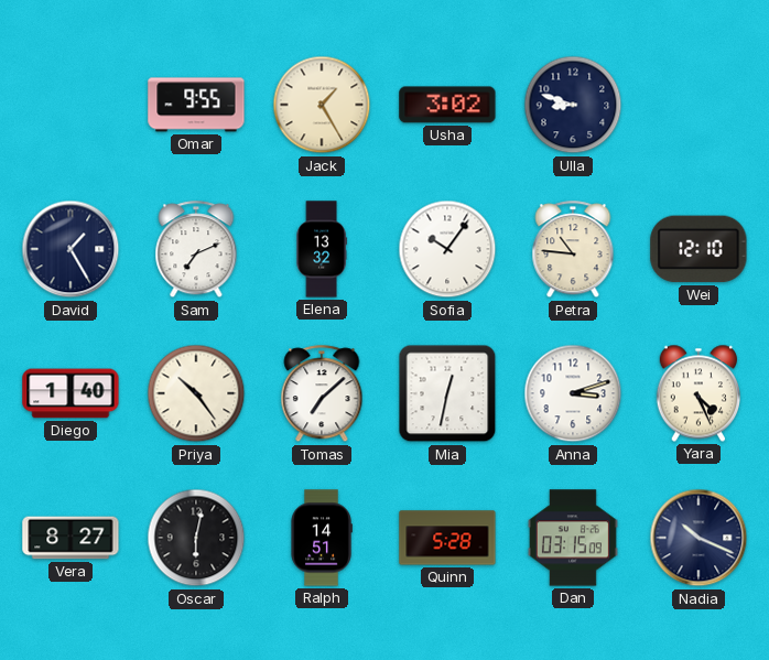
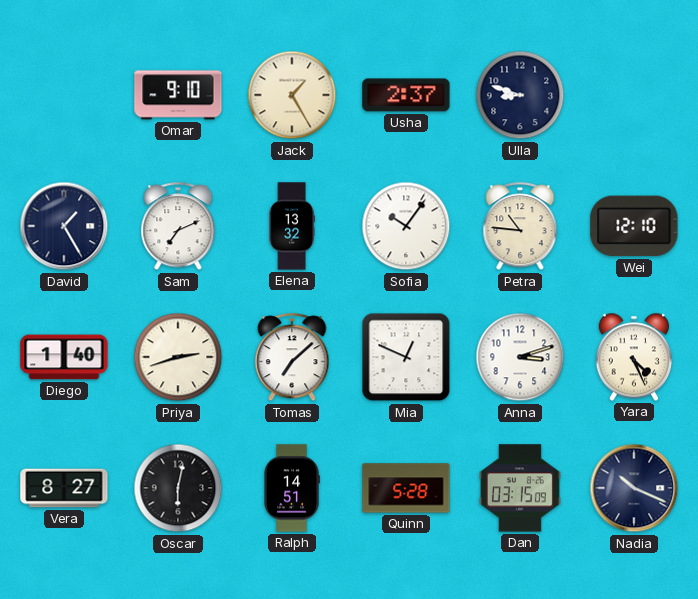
Omar: 9:55 -> 9:10
Usha: 3:02 -> 2:37
Priya: 10:24 -> 2:42
Mia: 12:32 -> 12:49
